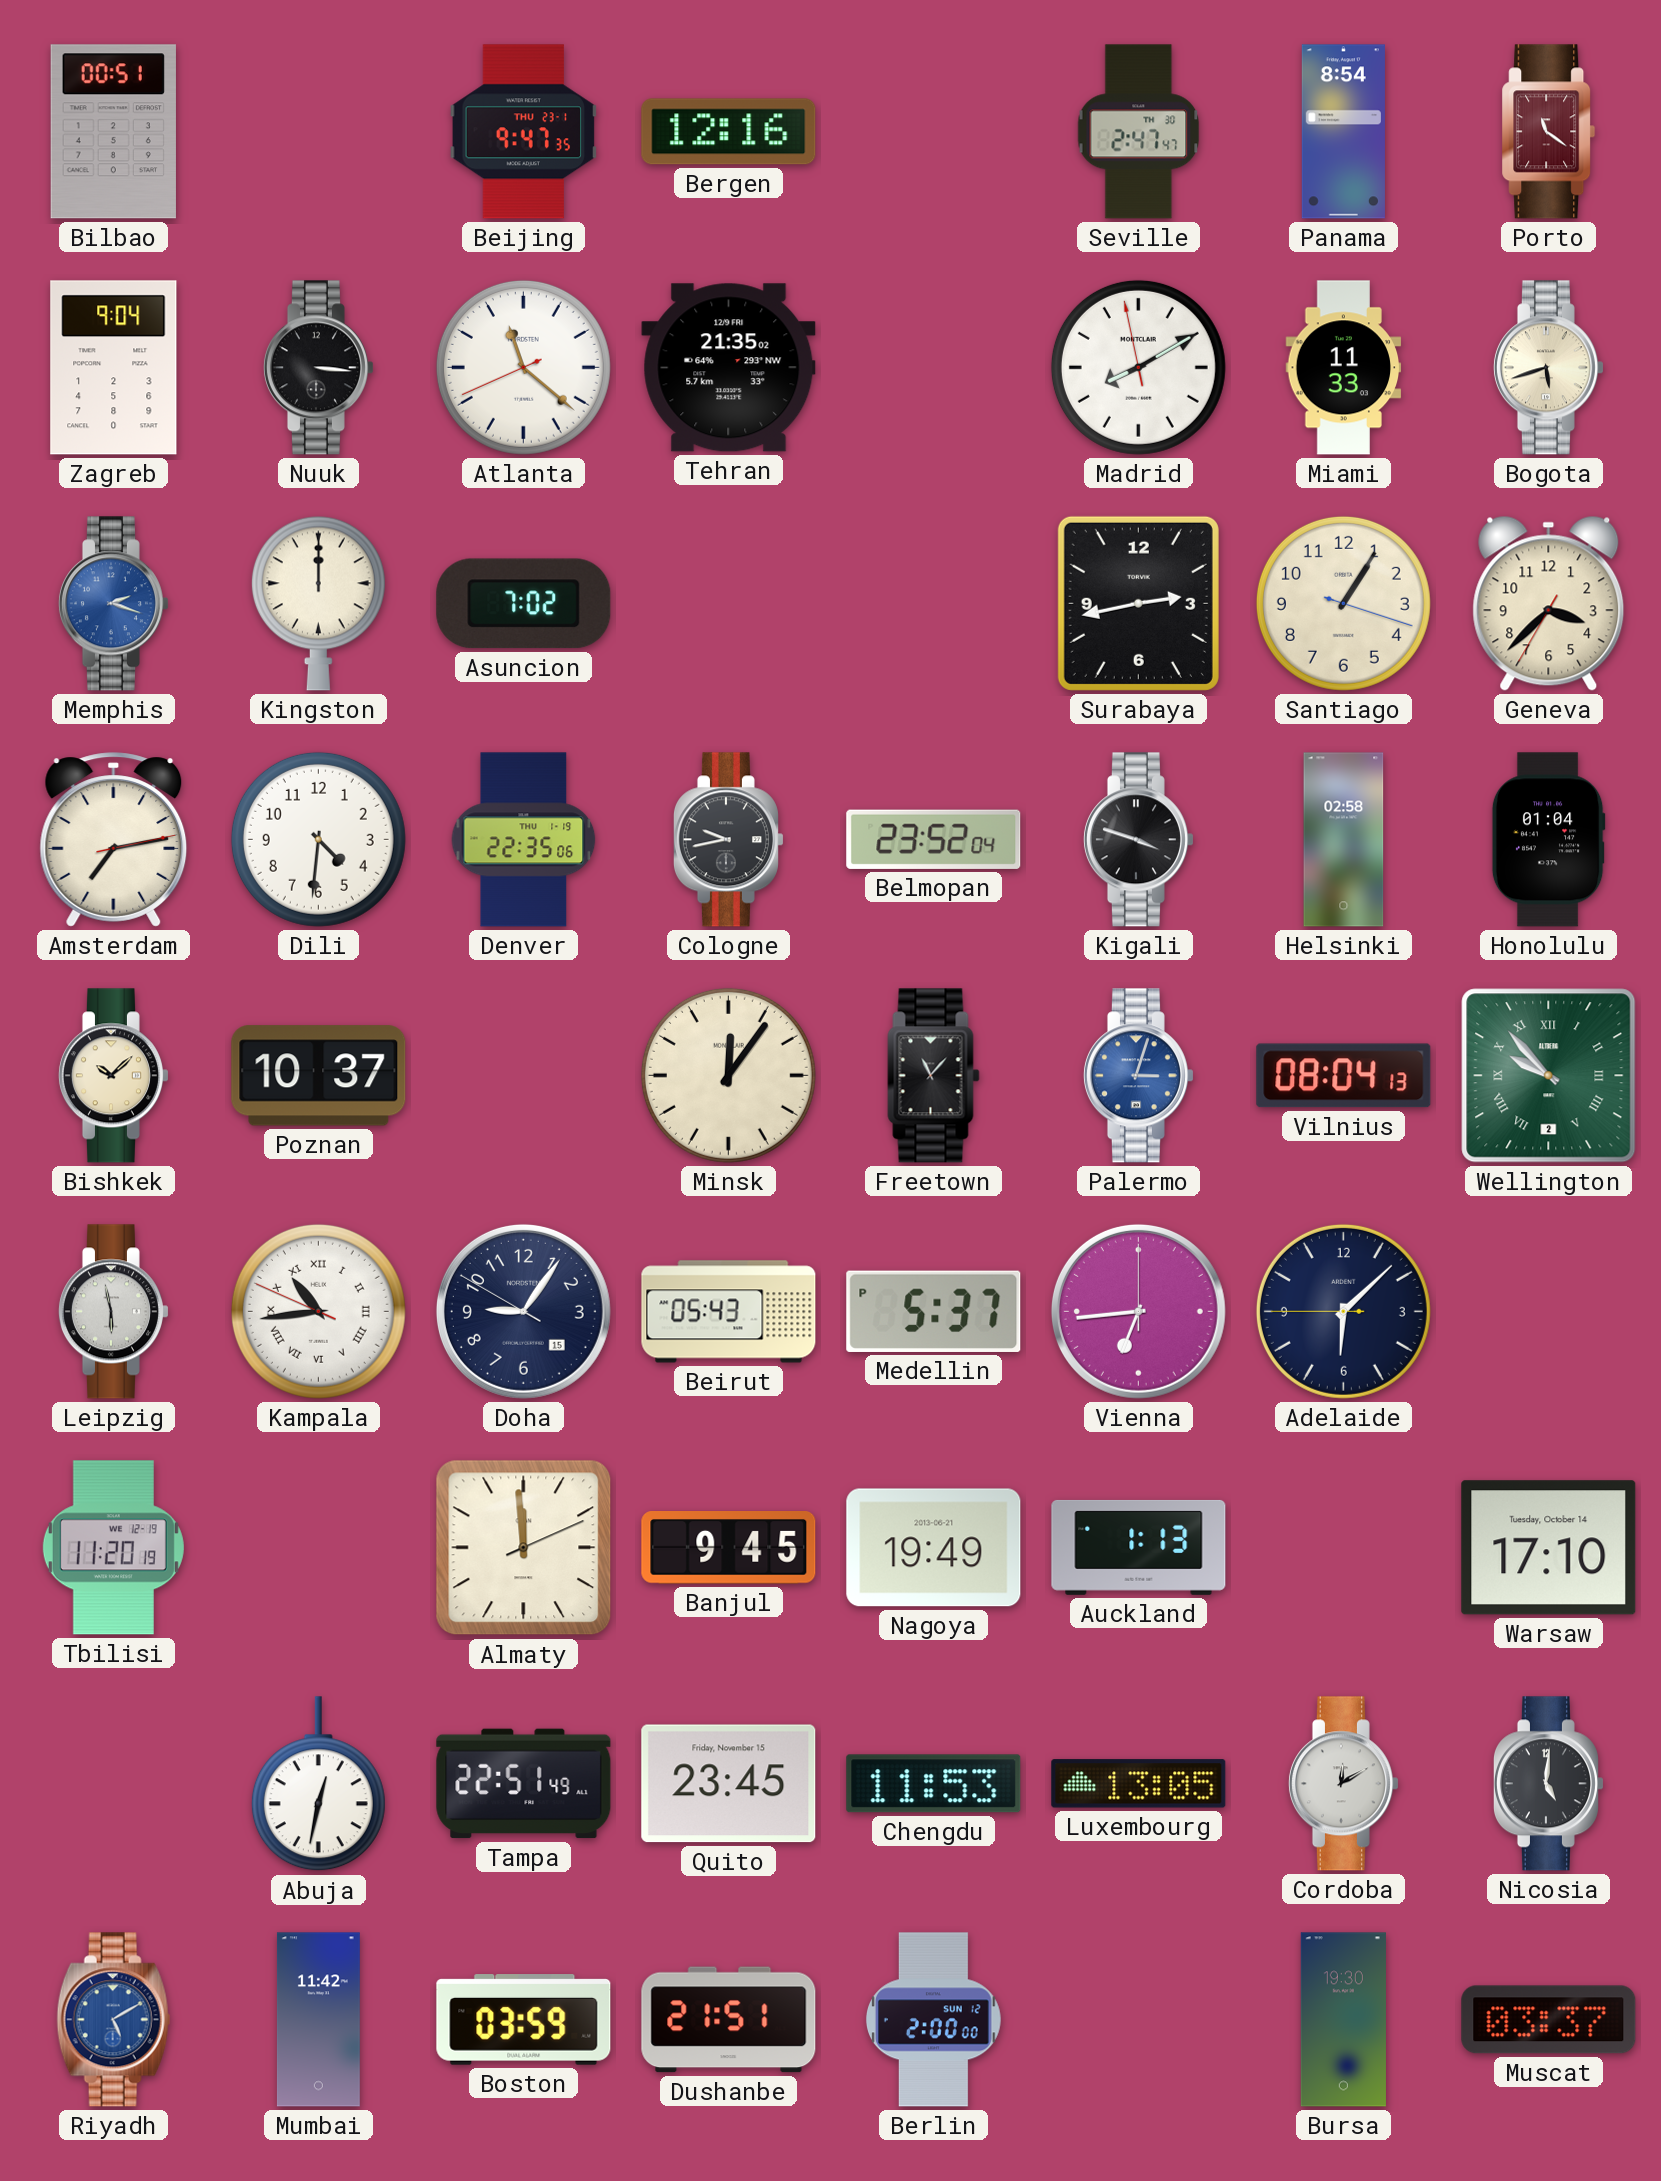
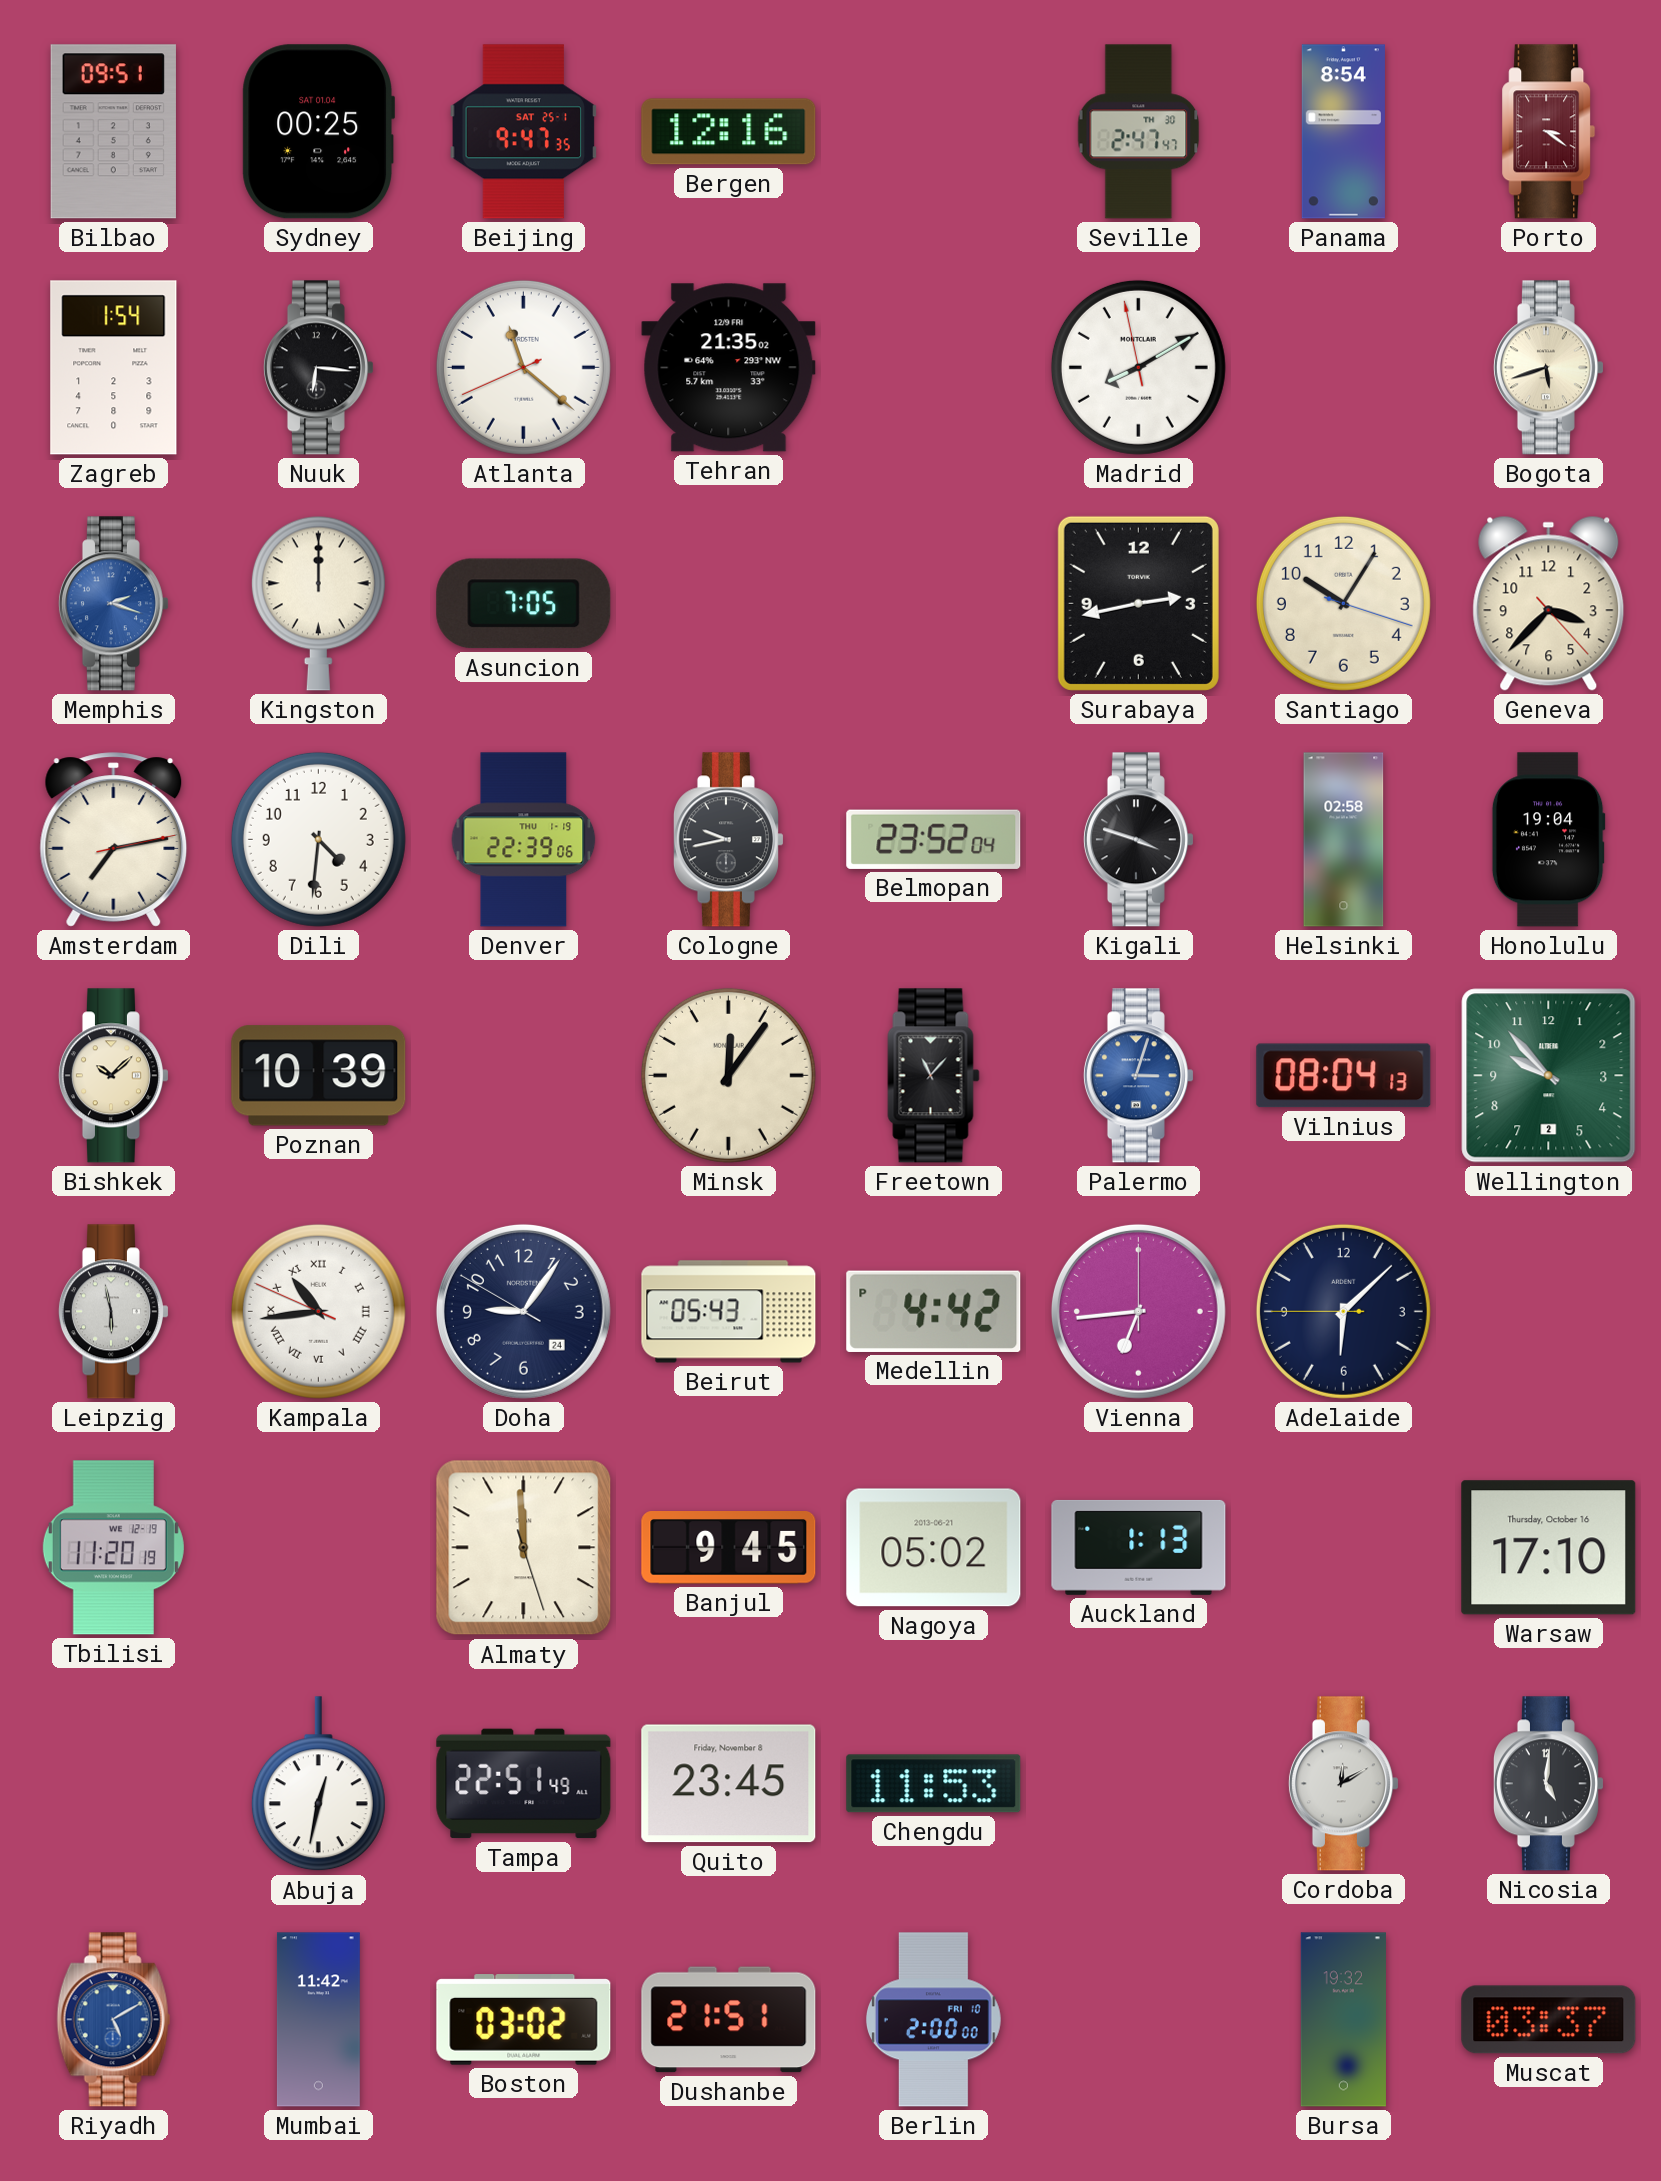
Bilbao: 00:51 -> 09:51
Sydney: none -> 00:25
Beijing date: THU 23-1 -> SAT 25-1
Porto: 11:21 -> 3:21
Zagreb: 9:04 -> 1:54
Nuuk: 3:16 -> 6:16
Miami: 11:33 -> none
Asuncion: 7:02 -> 7:05
Santiago: 1:05 -> 10:05
Geneva: 3:37:35 -> 3:37:23
Denver: 22:35 -> 22:39
Honolulu: 01:04 -> 19:04
Poznan: 10:37 -> 10:39
Wellington numerals: Roman -> Arabic
Doha date: 15 -> 24
Medellin: 5:37 -> 4:42
Almaty: 11:59:11 -> 11:59:27
Nagoya: 19:49 -> 05:02
Warsaw date: Tuesday, October 14 -> Thursday, October 16
Quito date: Friday, November 15 -> Friday, November 8
Luxembourg: 13:05 -> none
Boston: 03:59 -> 03:02
Berlin date: SUN 12 -> FRI 10
Bursa: 19:30 -> 19:32
